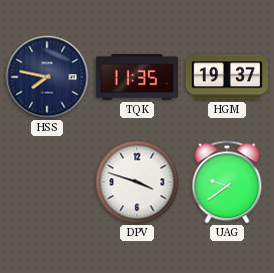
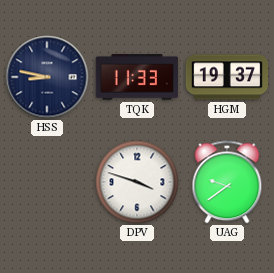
HSS: 7:47 -> 8:47
TQK: 11:35 -> 11:33
